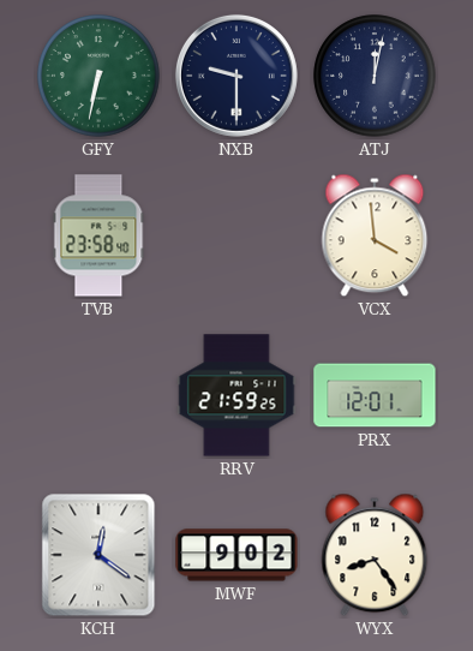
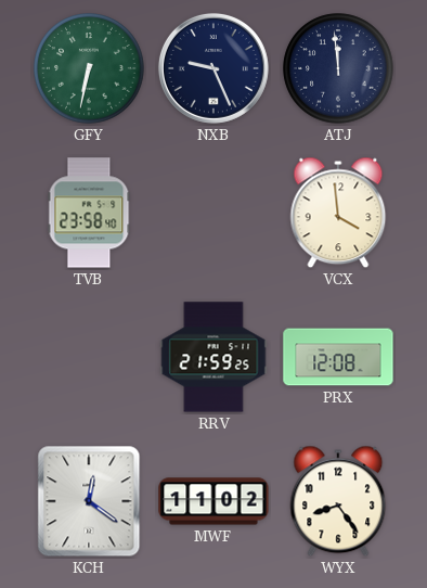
NXB: 9:30 -> 9:26
ATJ: 12:02 -> 11:59
PRX: 12:01 -> 12:08
MWF: 9:02 -> 11:02
